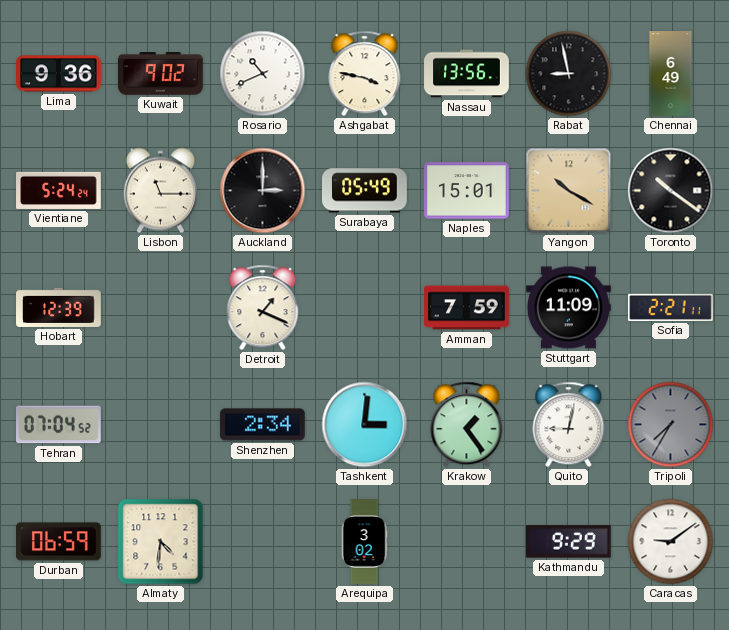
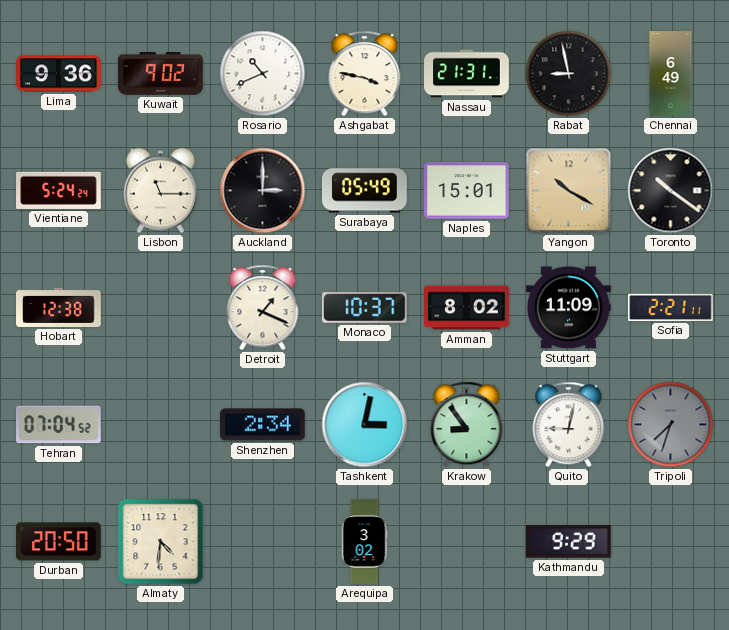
Nassau: 13:56 -> 21:31
Hobart: 12:39 -> 12:38
Monaco: none -> 10:37
Amman: 7:59 -> 8:02
Tashkent: 3:01 -> 3:02
Krakow: 1:24 -> 8:54
Tripoli: 7:35 -> 7:33
Durban: 06:59 -> 20:50
Caracas: 9:09 -> none
